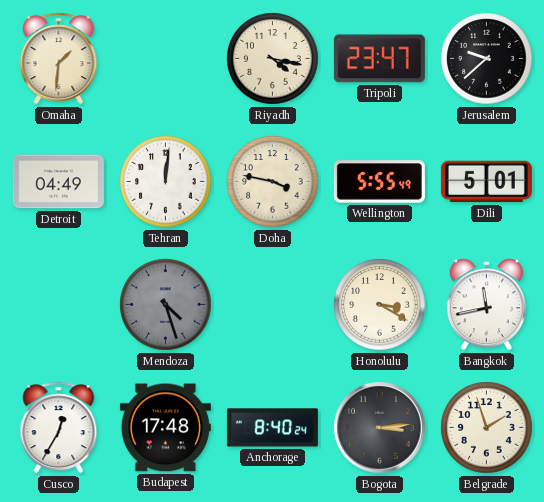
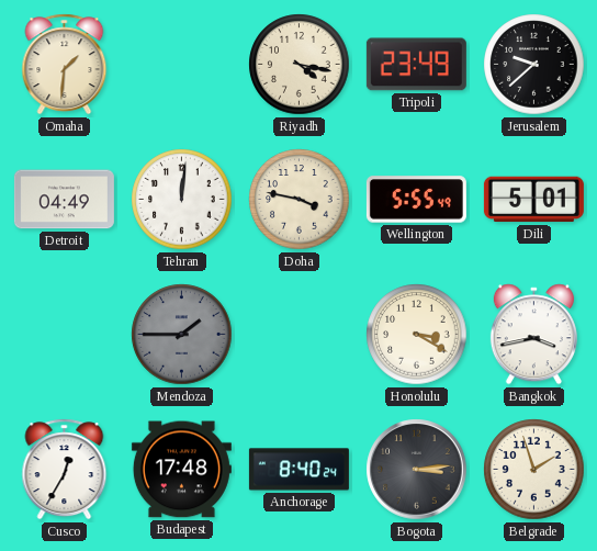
Tripoli: 23:47 -> 23:49
Mendoza: 4:27 -> 1:45
Bangkok: 11:43 -> 3:43
